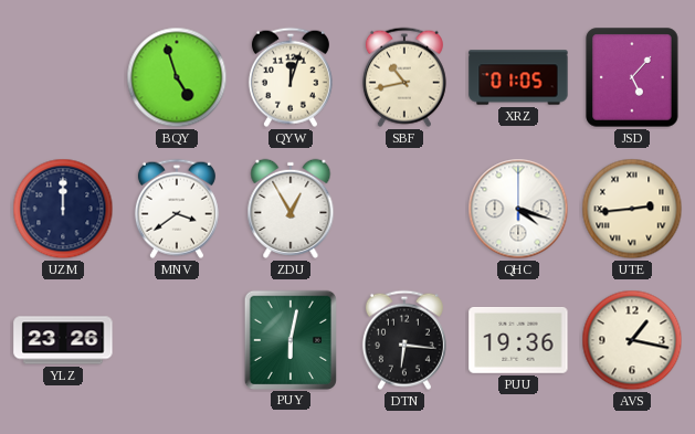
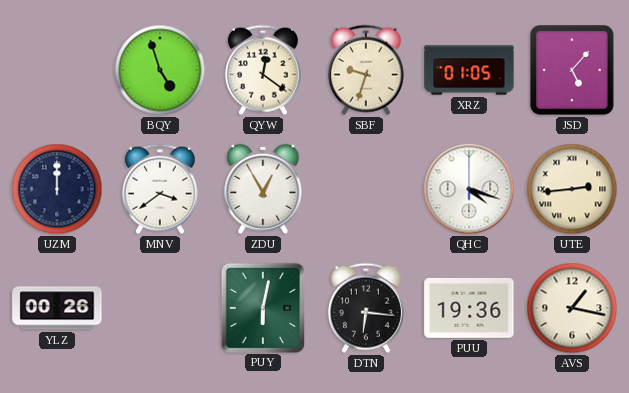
QYW: 12:03 -> 12:21
SBF: 10:43 -> 9:33
YLZ: 23:26 -> 00:26
